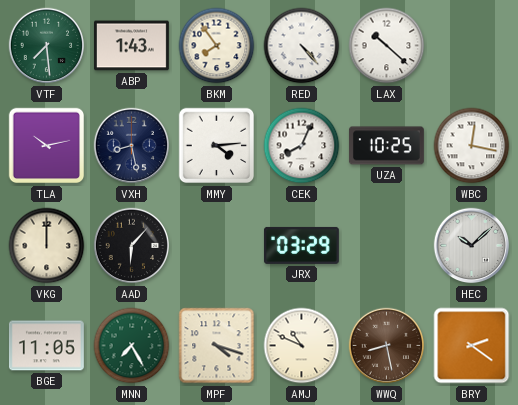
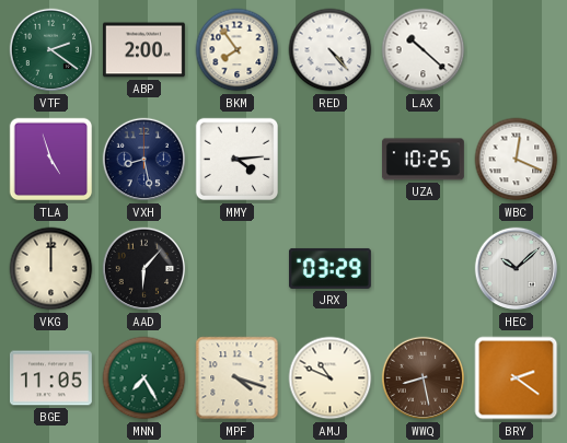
VTF: 7:29 -> 2:21
ABP: 1:43 -> 2:00
TLA: 10:13 -> 4:57
CEK: 8:04 -> none
WBC: 12:17 -> 12:19
